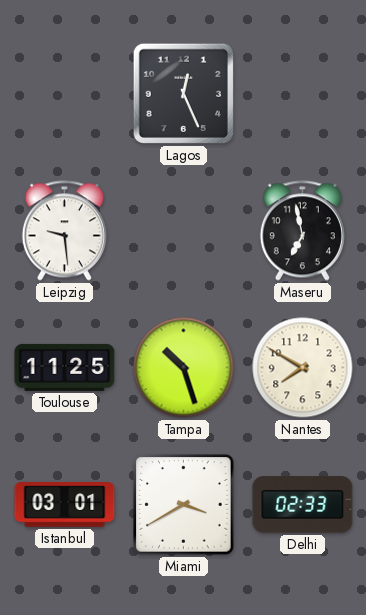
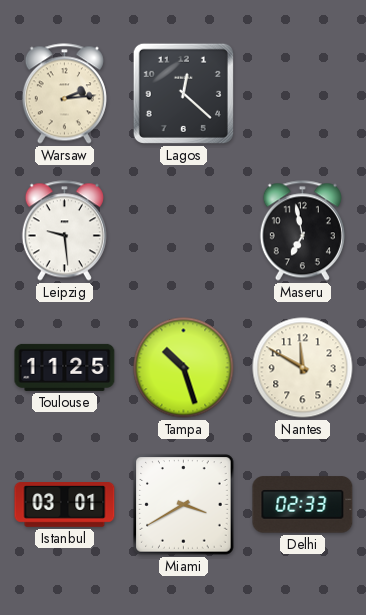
Warsaw: none -> 2:14
Lagos: 12:26 -> 12:22
Nantes: 7:50 -> 11:50
